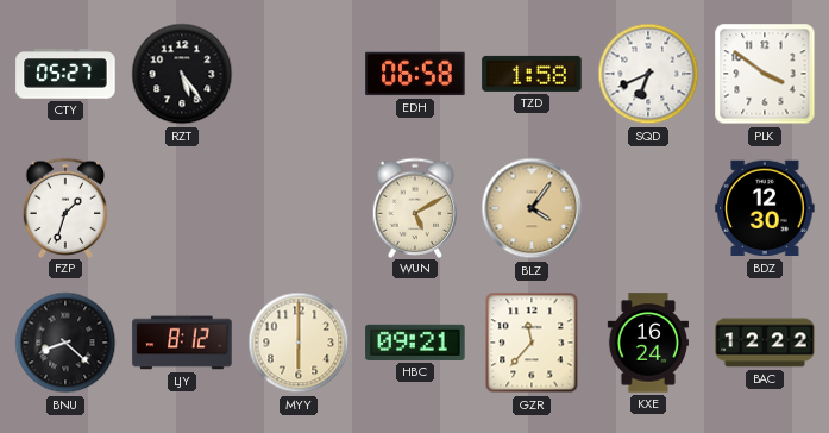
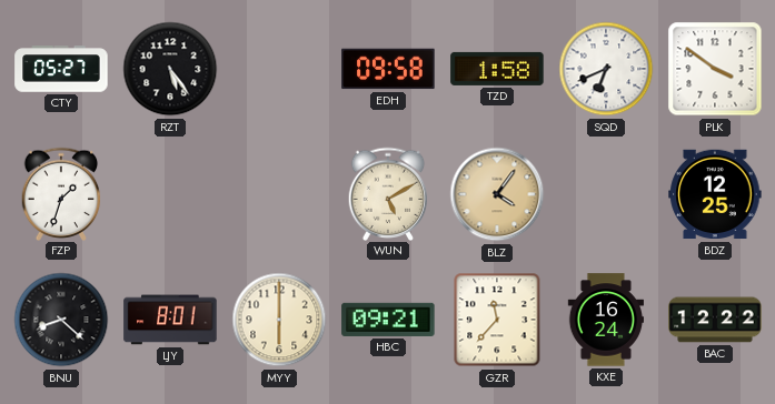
EDH: 06:58 -> 09:58
BDZ: 12:30 -> 12:25
LJY: 8:12 -> 8:01
